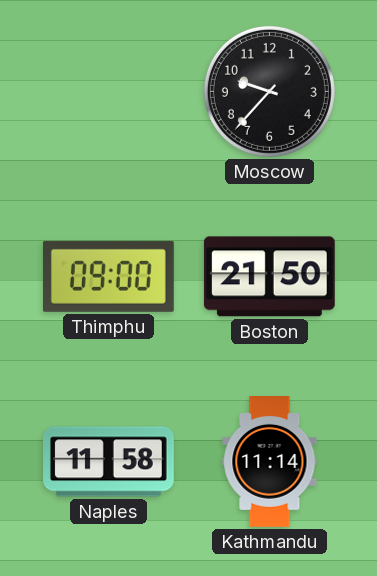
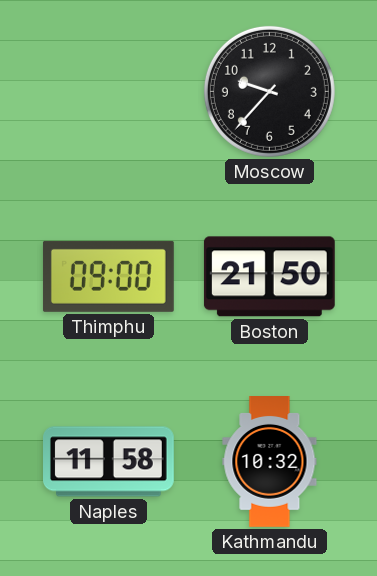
Kathmandu: 11:14 -> 10:32
